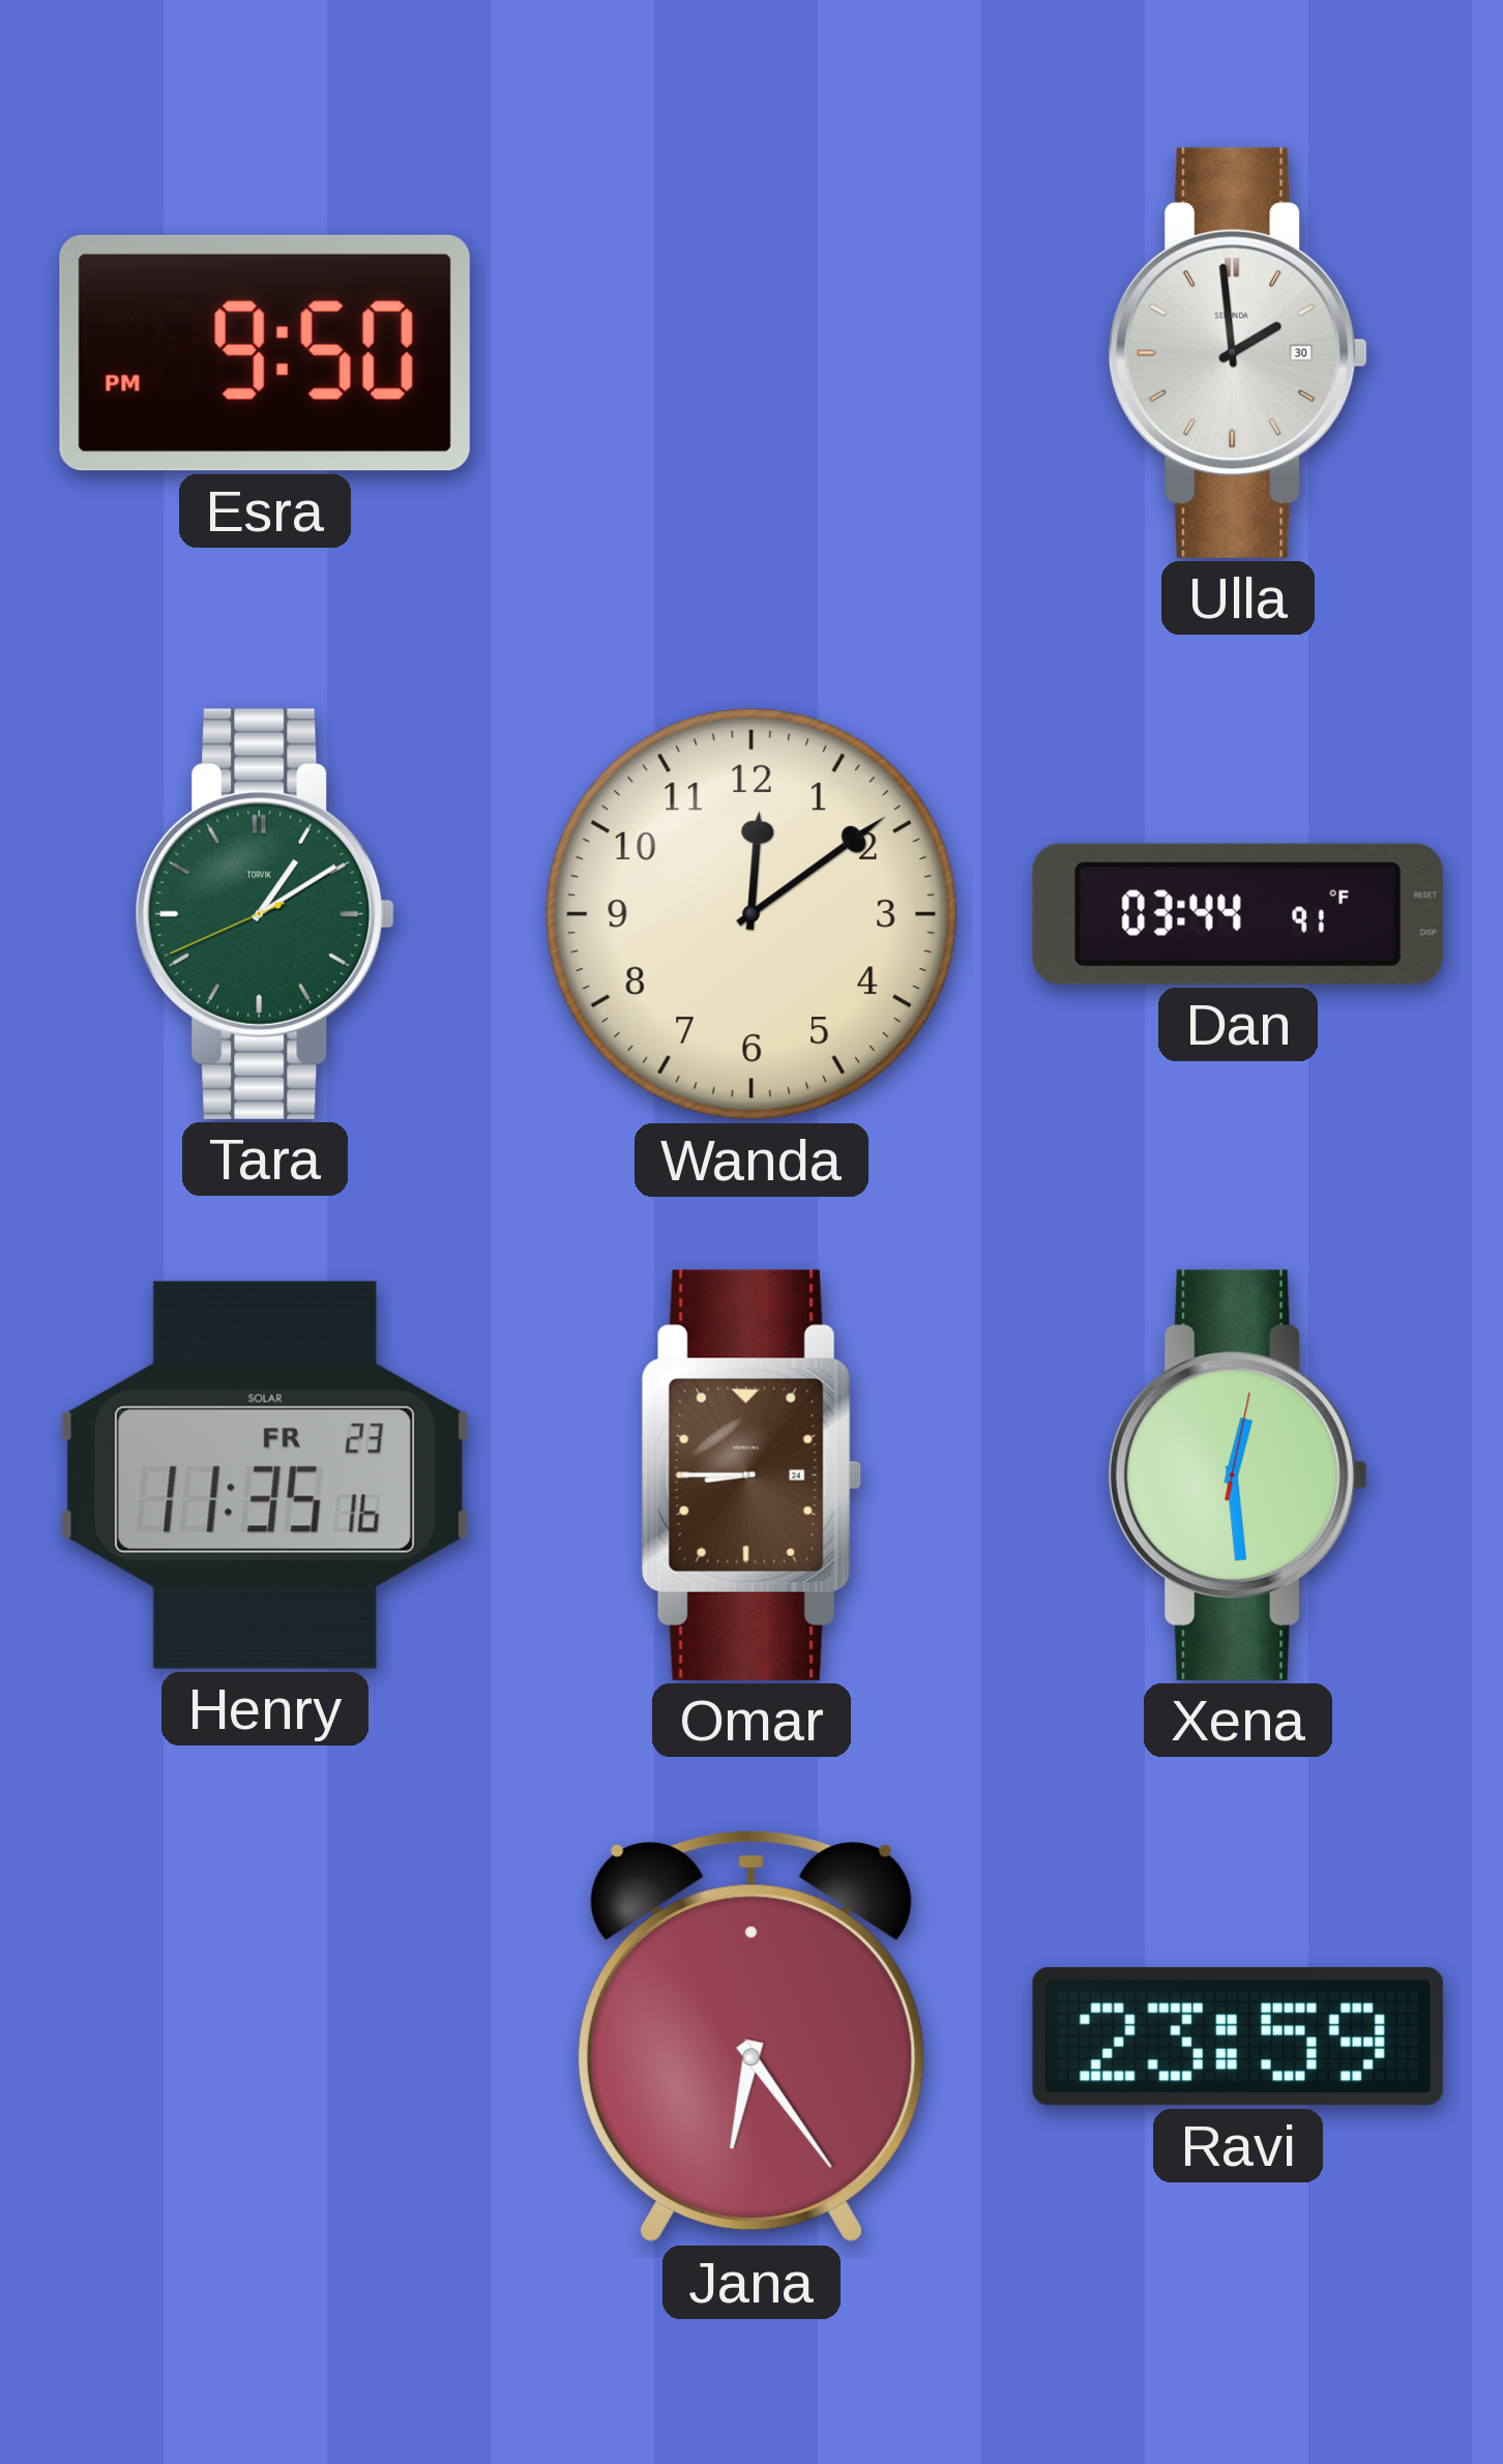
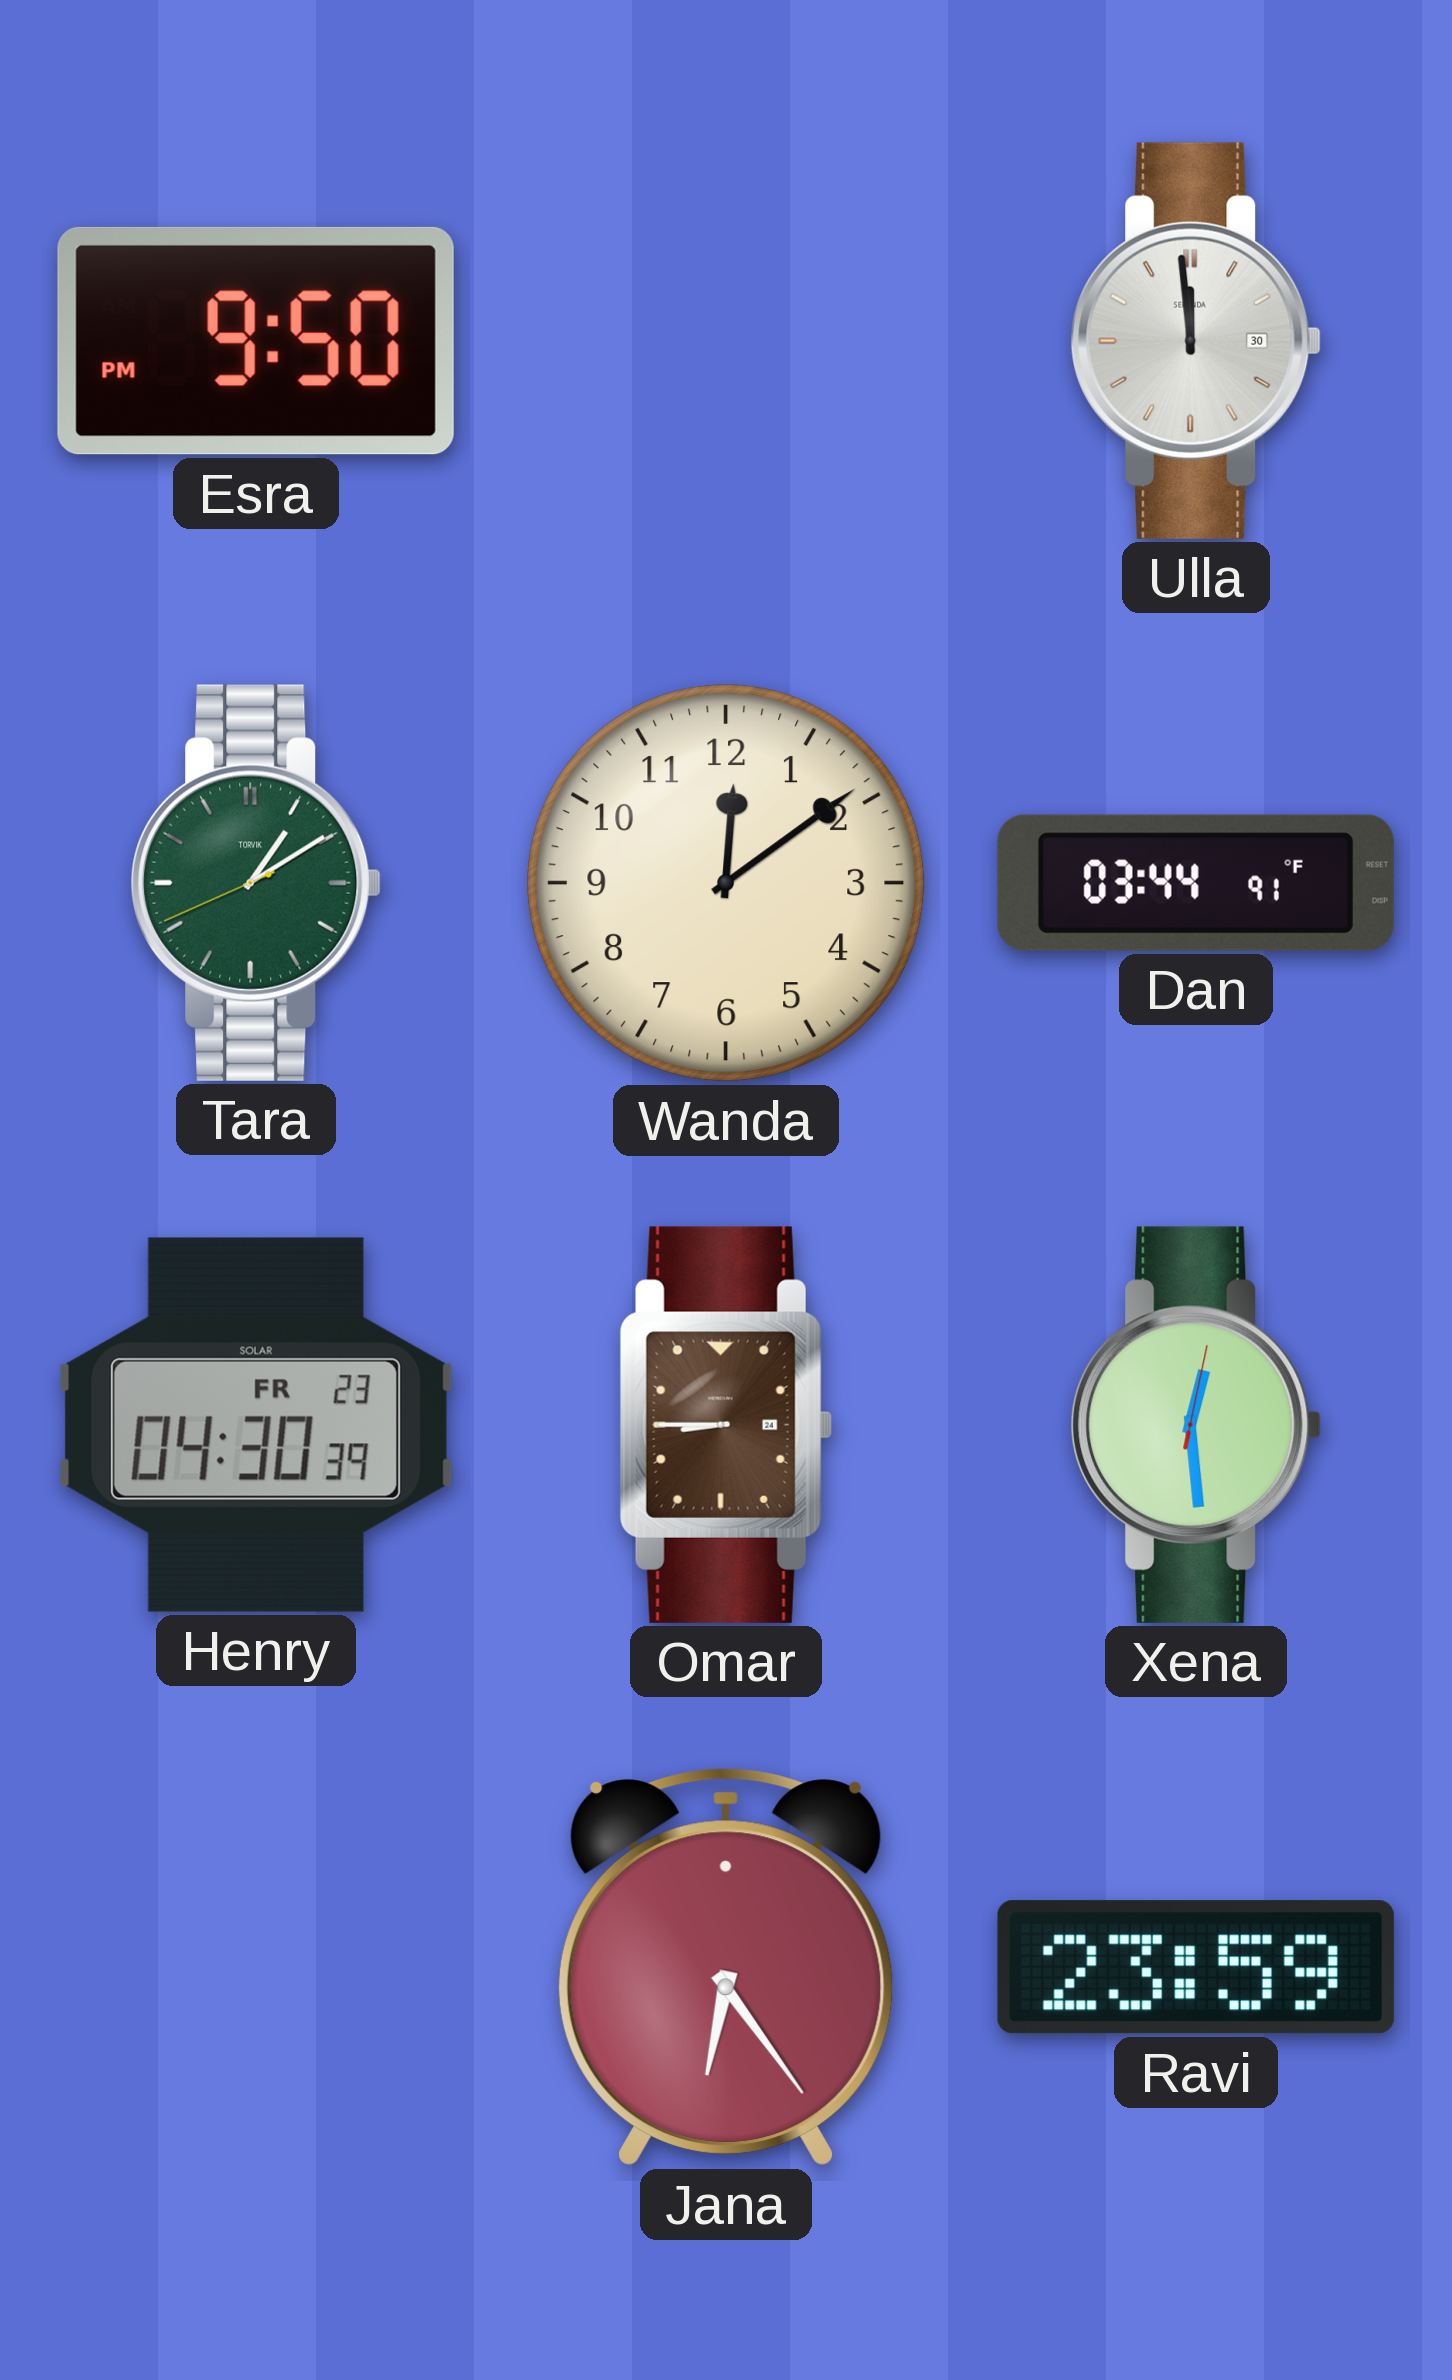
Ulla: 1:59 -> 11:59
Henry: 11:35 -> 04:30
